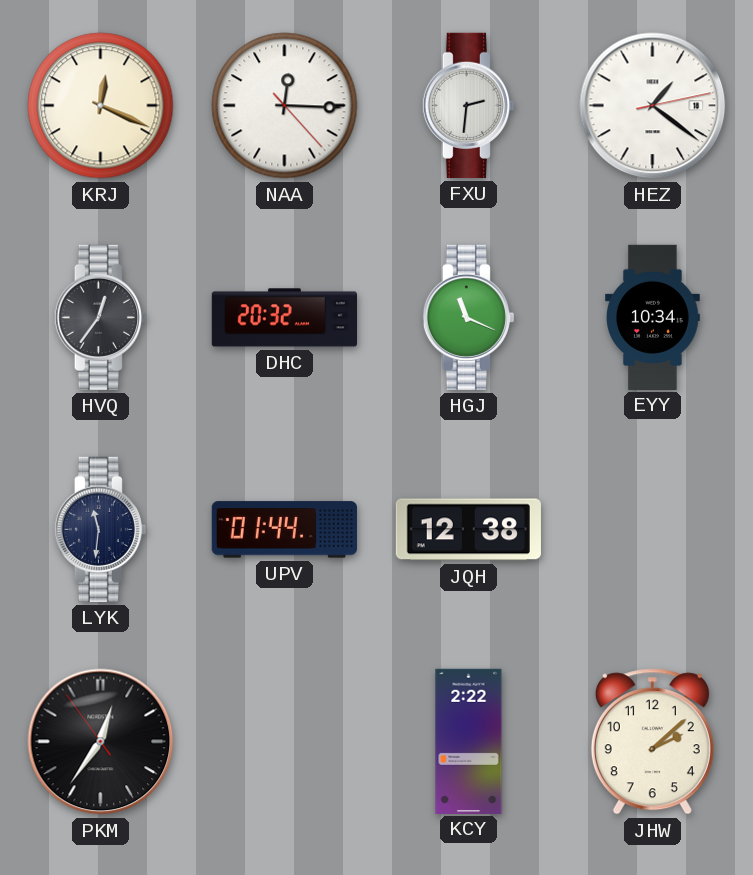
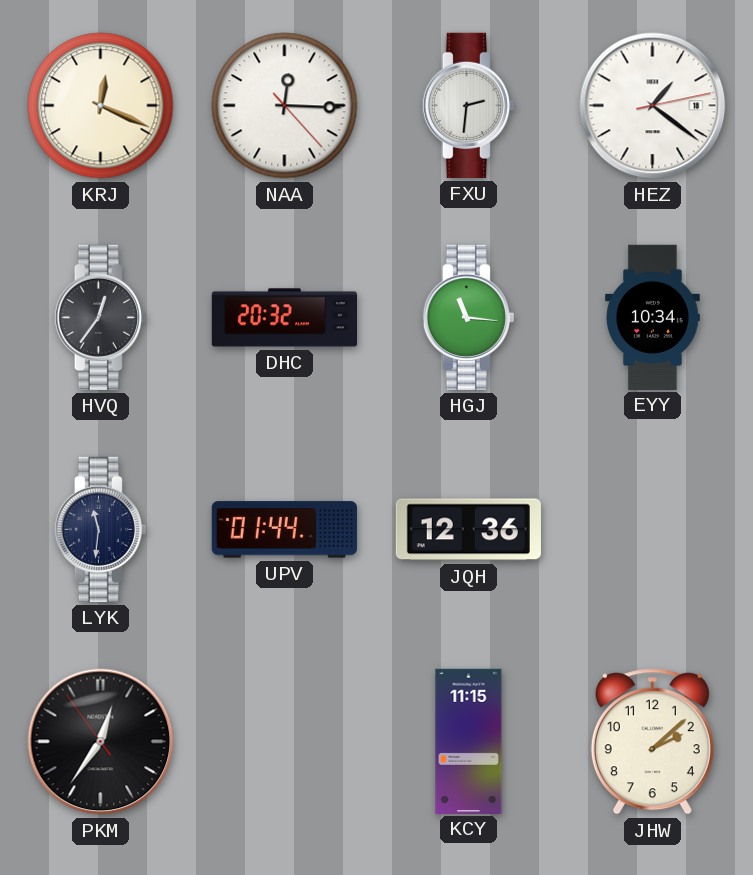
HGJ: 11:19 -> 11:16
JQH: 12:38 -> 12:36
KCY: 2:22 -> 11:15
